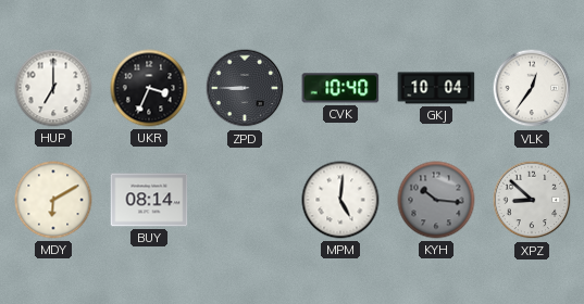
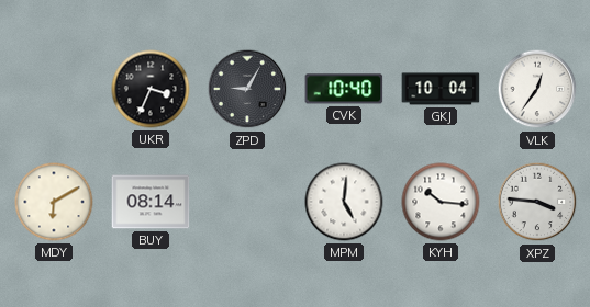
HUP: 7:00 -> none
ZPD: 8:45 -> 9:05
KYH dial: grey -> white
XPZ: 8:52 -> 3:46
